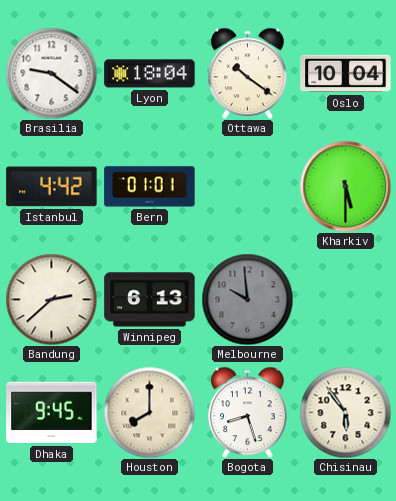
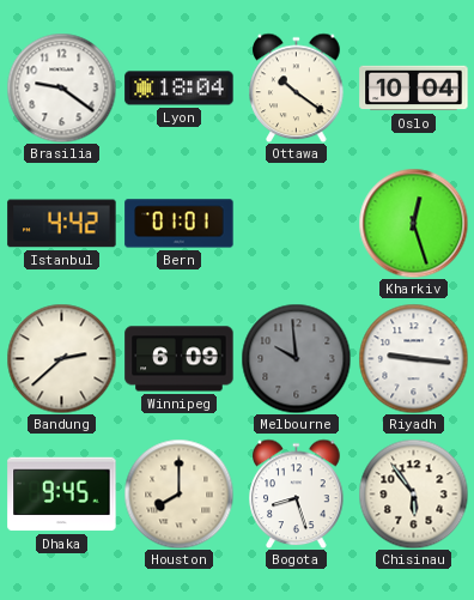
Kharkiv: 5:30 -> 12:27
Winnipeg: 6:13 -> 6:09
Riyadh: none -> 9:16
